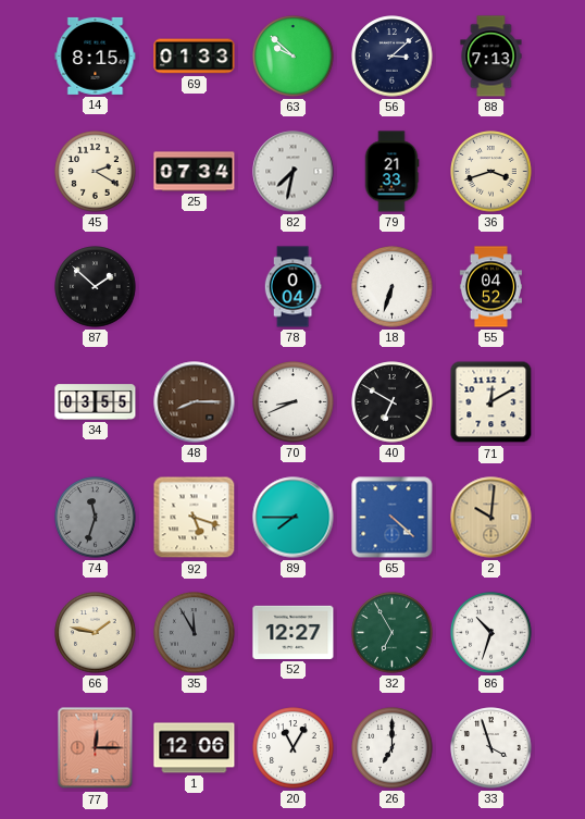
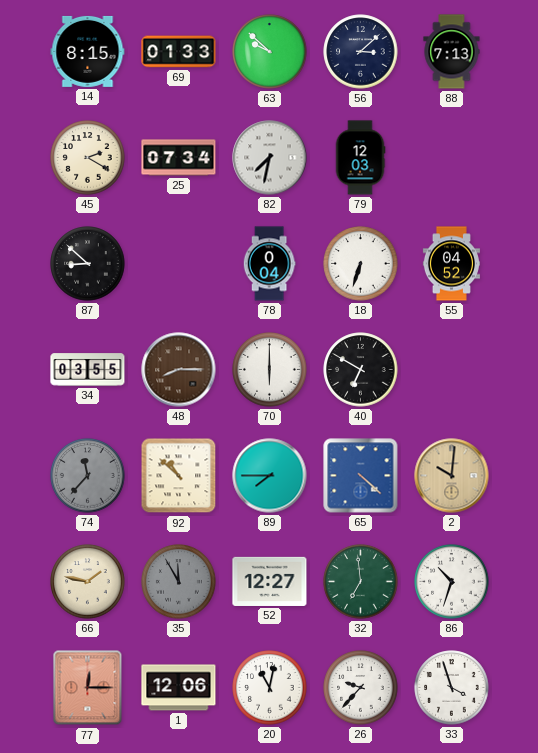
79: 21:33 -> 12:03
36: 3:42 -> none
87: 1:52 -> 8:52
70: 8:41 -> 6:00
71: 12:10 -> none
74: 11:33 -> 11:37
92: 5:18 -> 10:52
32: 6:55 -> 6:59
20: 11:05 -> 11:02
26: 7:00 -> 9:37
